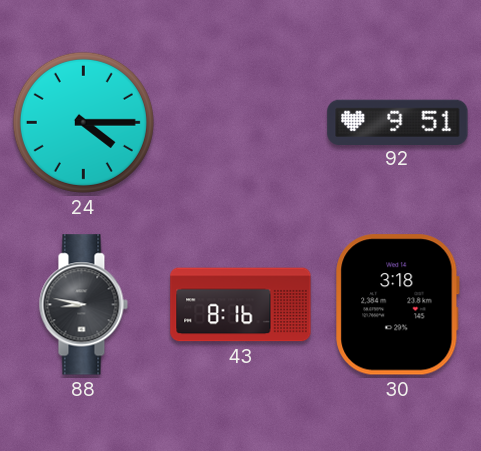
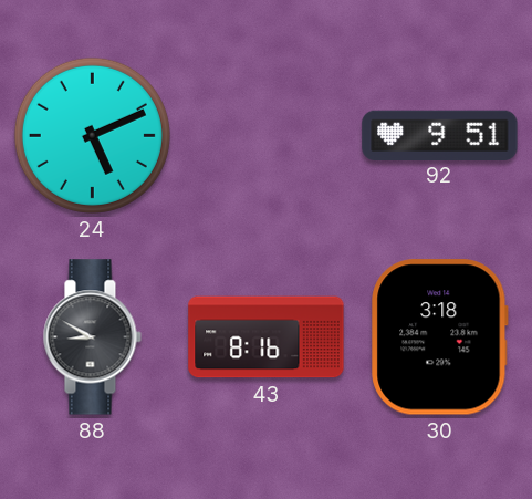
24: 4:15 -> 5:11
88: 8:47 -> 8:50
